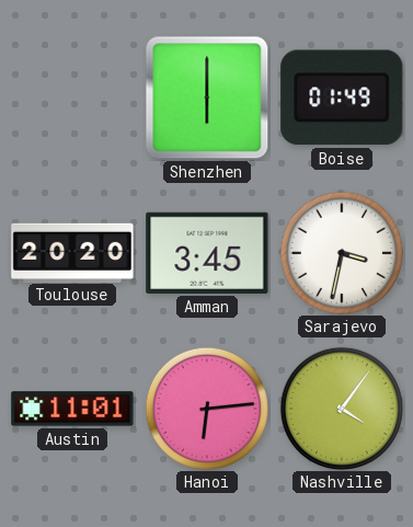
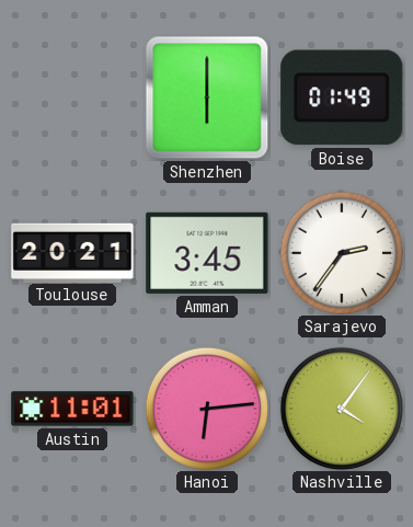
Toulouse: 20:20 -> 20:21
Sarajevo: 3:32 -> 2:36
